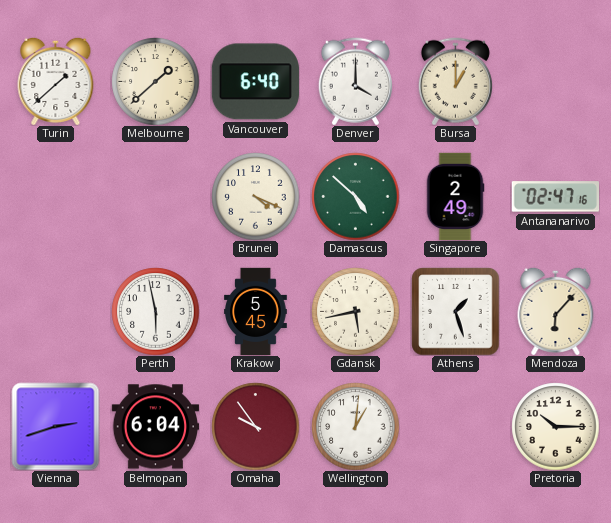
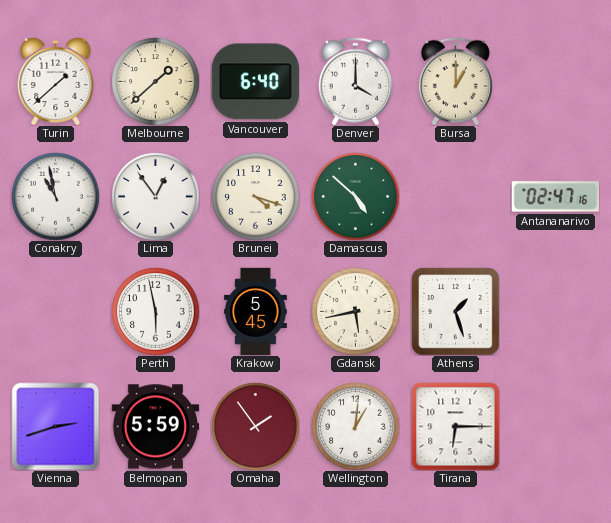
Conakry: none -> 10:58
Lima: none -> 12:54
Brunei: 4:19 -> 4:18
Singapore: 2:49 -> none
Mendoza: 6:07 -> none
Belmopan: 6:04 -> 5:59
Omaha: 9:54 -> 1:54
Tirana: none -> 6:15
Pretoria: 10:15 -> none
